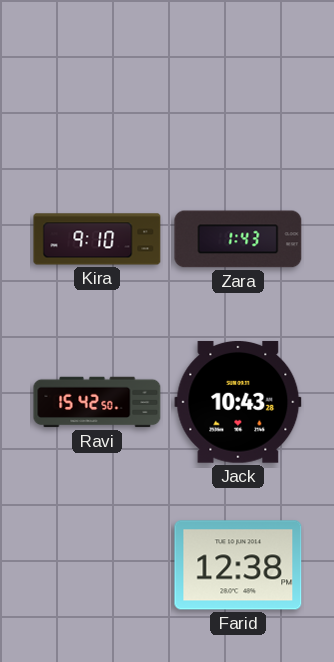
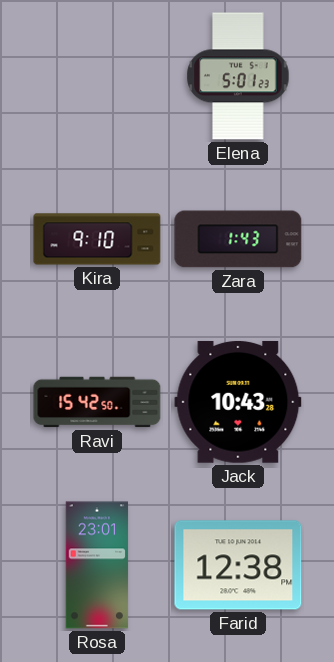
Elena: none -> 5:01
Rosa: none -> 23:01
